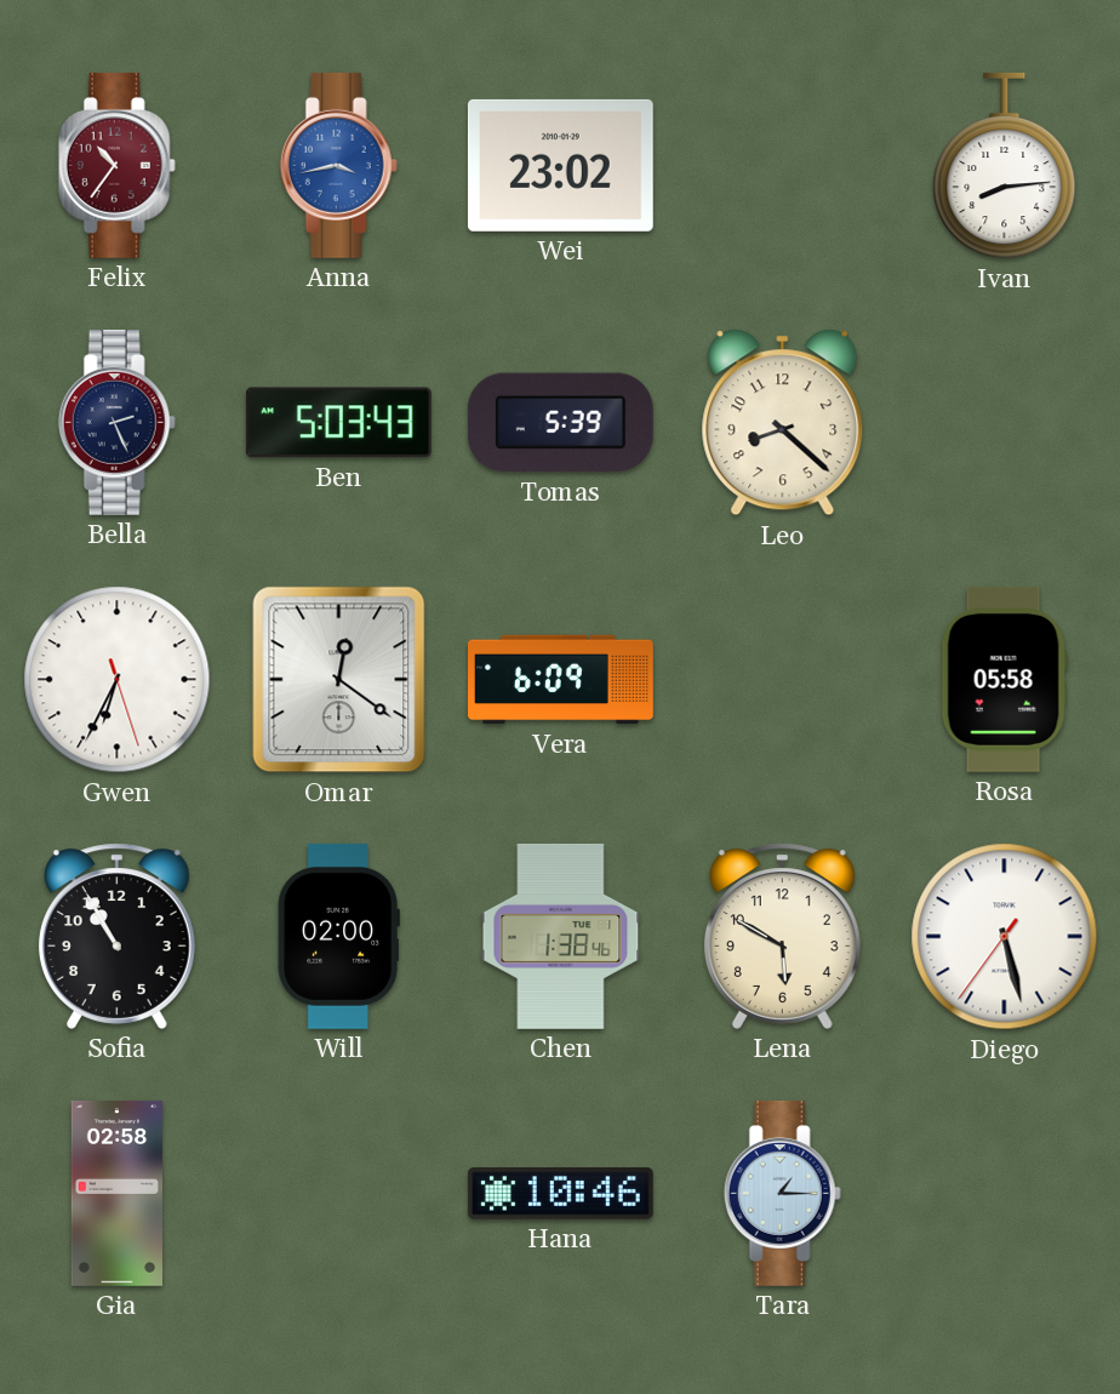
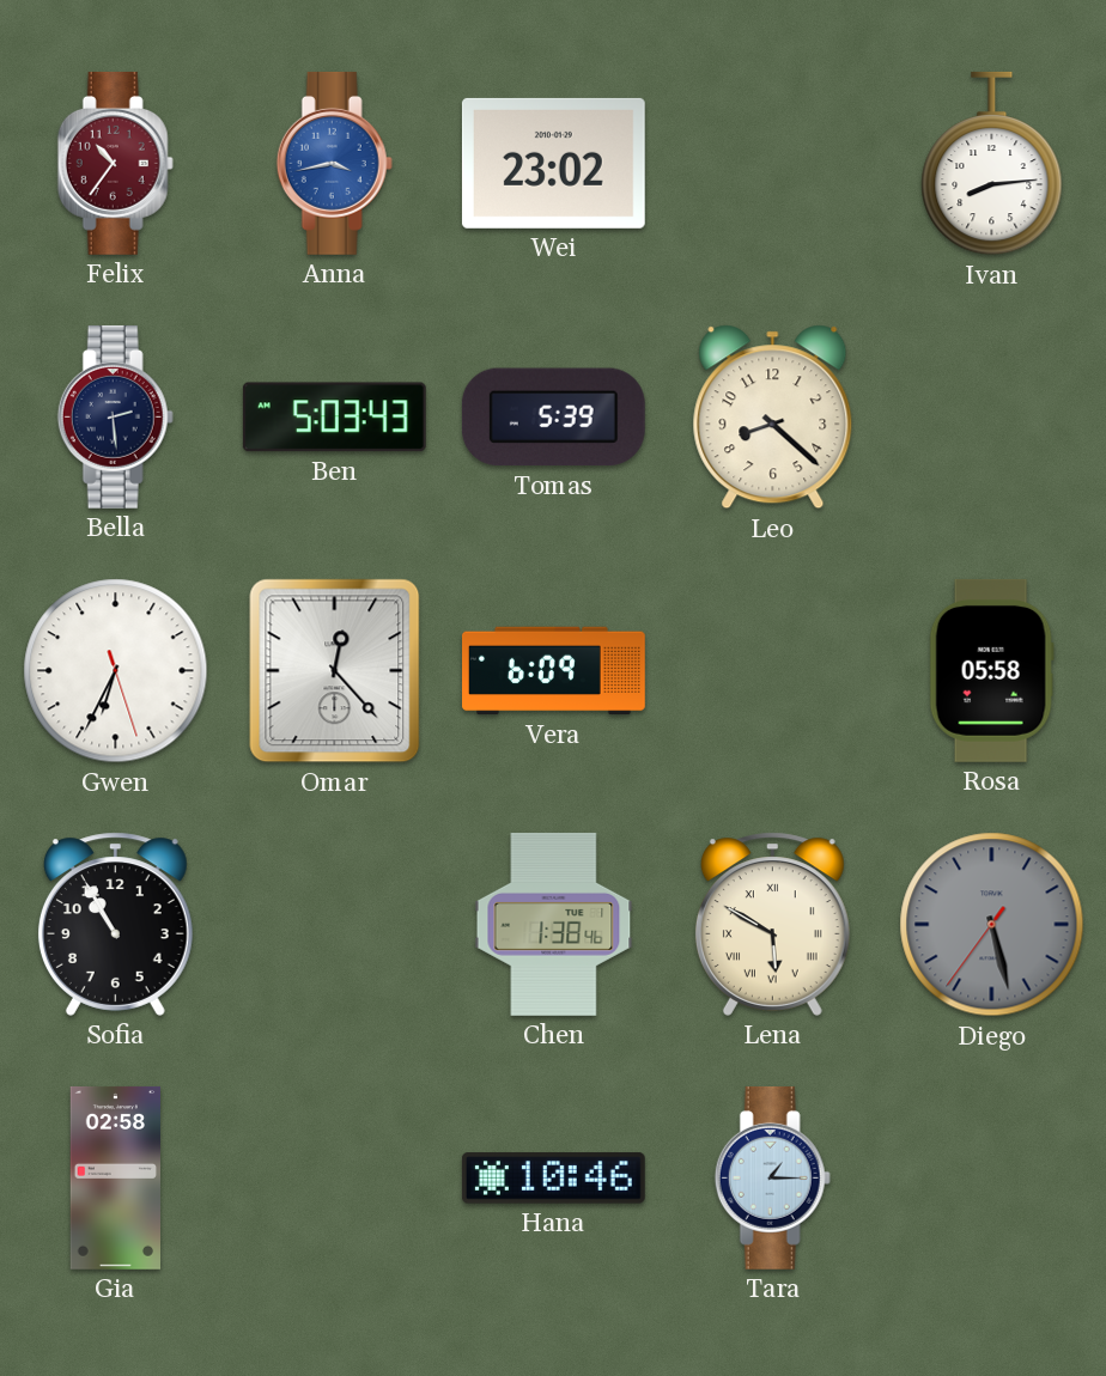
Bella: 2:26 -> 2:29
Omar: 12:21 -> 12:23
Will: 02:00 -> none
Lena numerals: Arabic -> Roman
Diego dial: white -> grey
